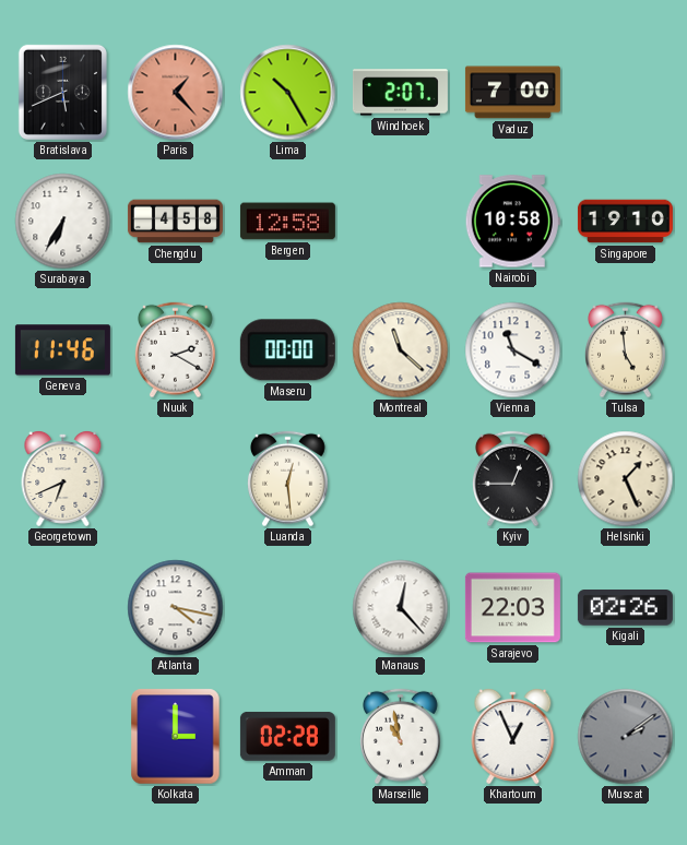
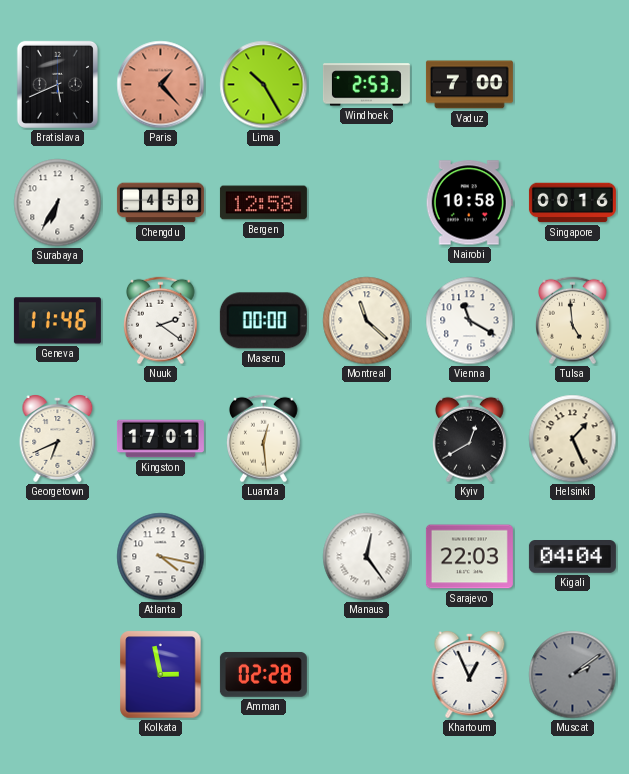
Windhoek: 2:07 -> 2:53
Singapore: 19:10 -> 00:16
Nuuk: 2:20 -> 2:21
Kingston: none -> 17:01
Kyiv: 12:45 -> 12:40
Manaus: 12:23 -> 12:24
Kigali: 02:26 -> 04:04
Kolkata: 3:00 -> 2:58
Marseille: 10:58 -> none
